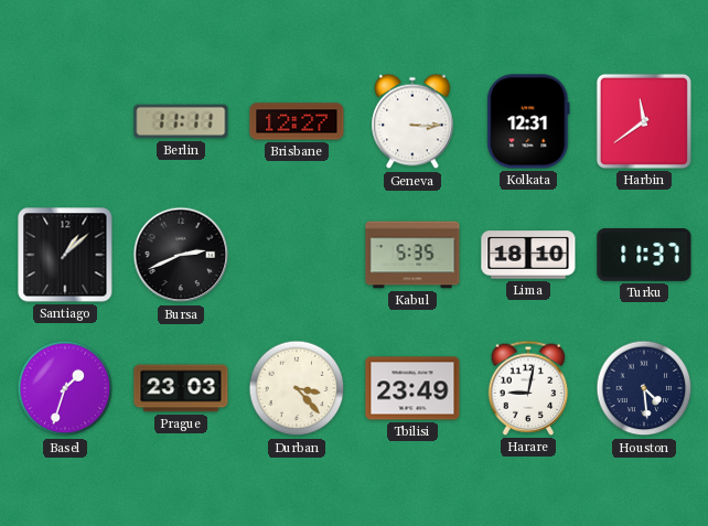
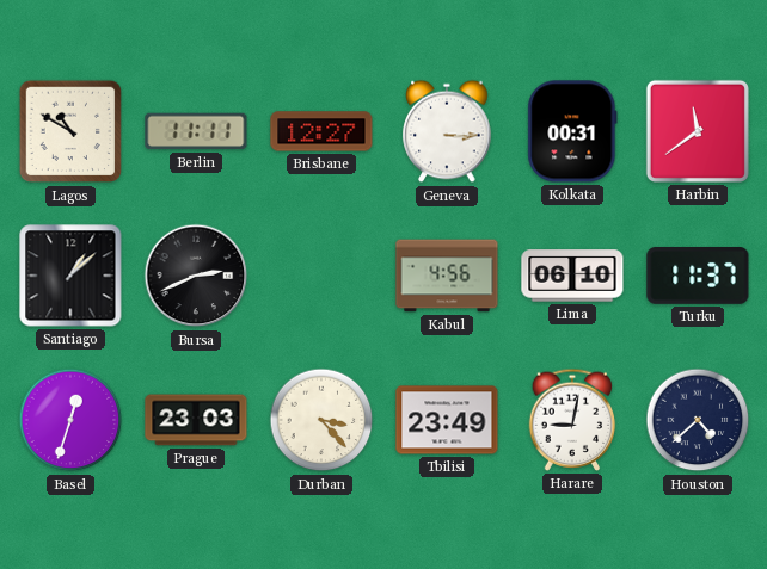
Lagos: none -> 10:50
Kolkata: 12:31 -> 00:31
Kabul: 5:35 -> 4:56
Lima: 18:10 -> 06:10
Basel: 1:33 -> 12:33
Houston: 4:29 -> 4:38
